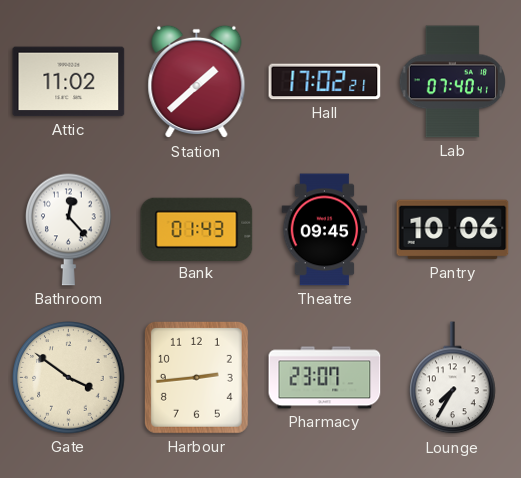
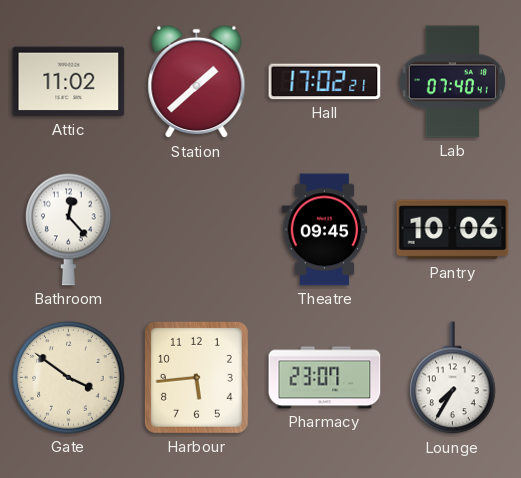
Bank: 01:43 -> none
Harbour: 2:44 -> 5:44
